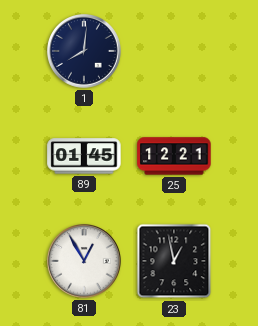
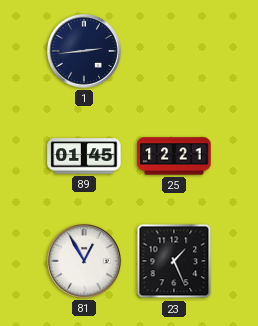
1: 8:01 -> 2:44
23: 12:58 -> 1:26
